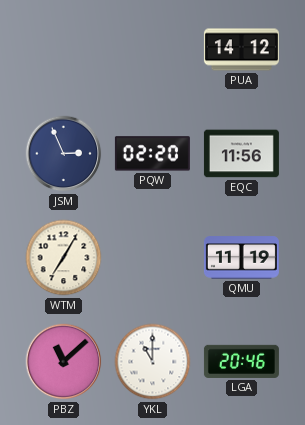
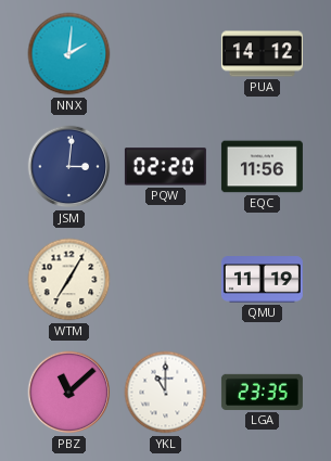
NNX: none -> 2:01
JSM: 2:56 -> 3:01
LGA: 20:46 -> 23:35
